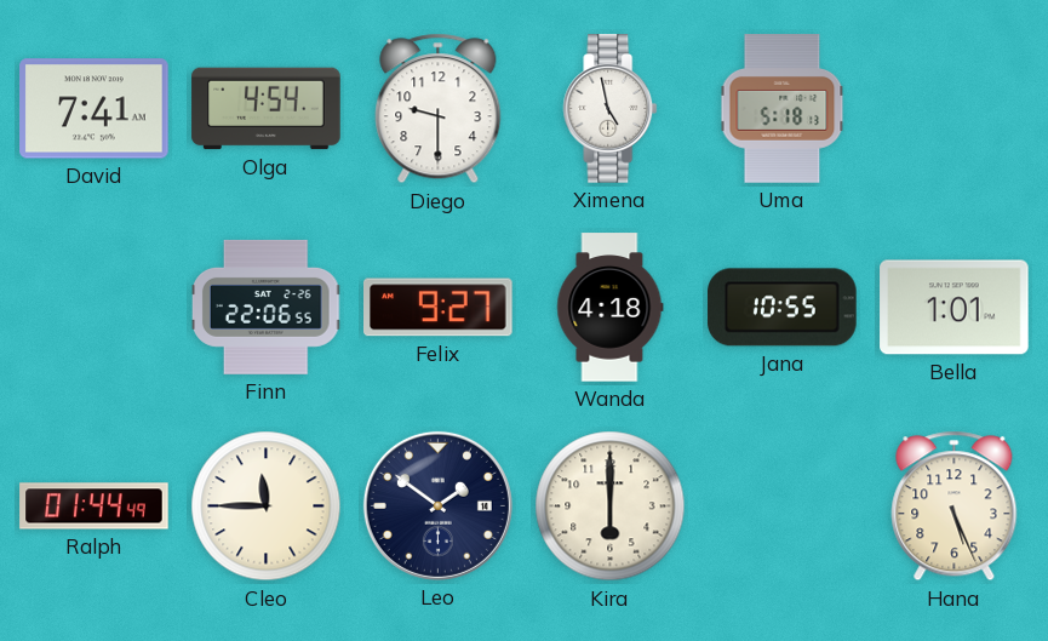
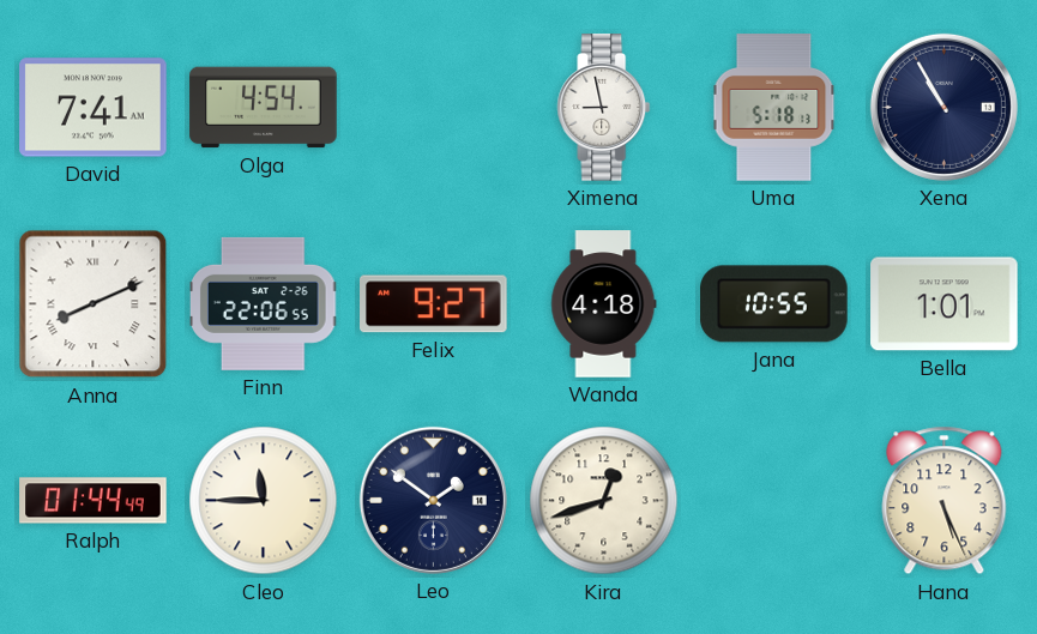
Diego: 9:30 -> none
Ximena: 4:58 -> 8:58
Xena: none -> 10:55
Anna: none -> 8:11
Kira: 6:00 -> 12:42
